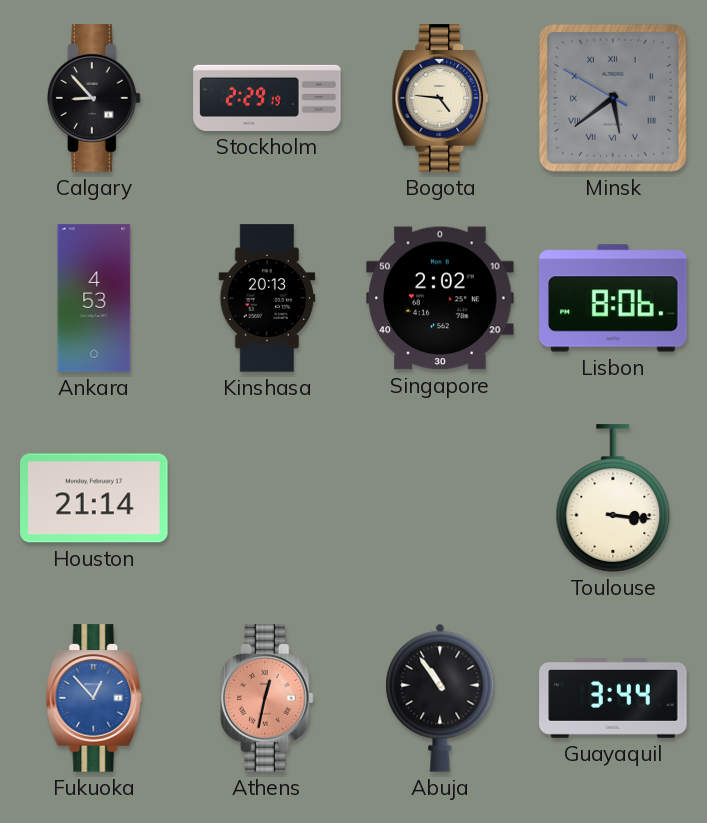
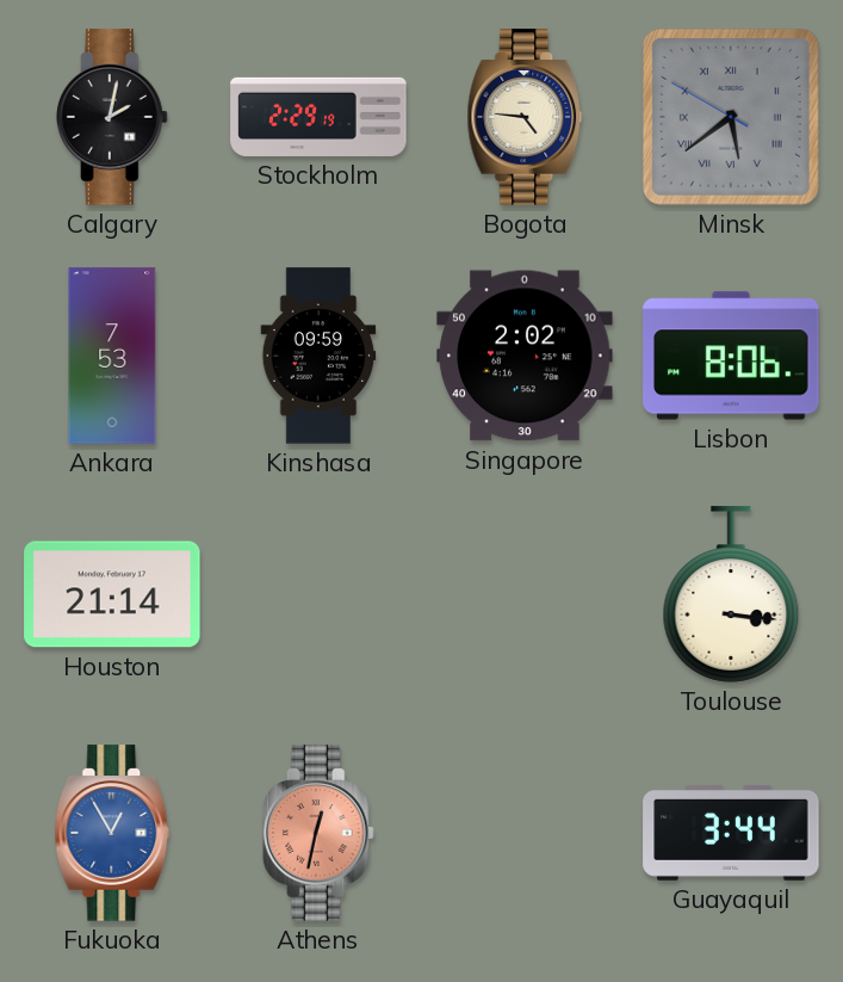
Calgary: 8:53 -> 2:02
Ankara: 4:53 -> 7:53
Kinshasa: 20:13 -> 09:59
Fukuoka: 12:53 -> 12:55
Abuja: 10:54 -> none
